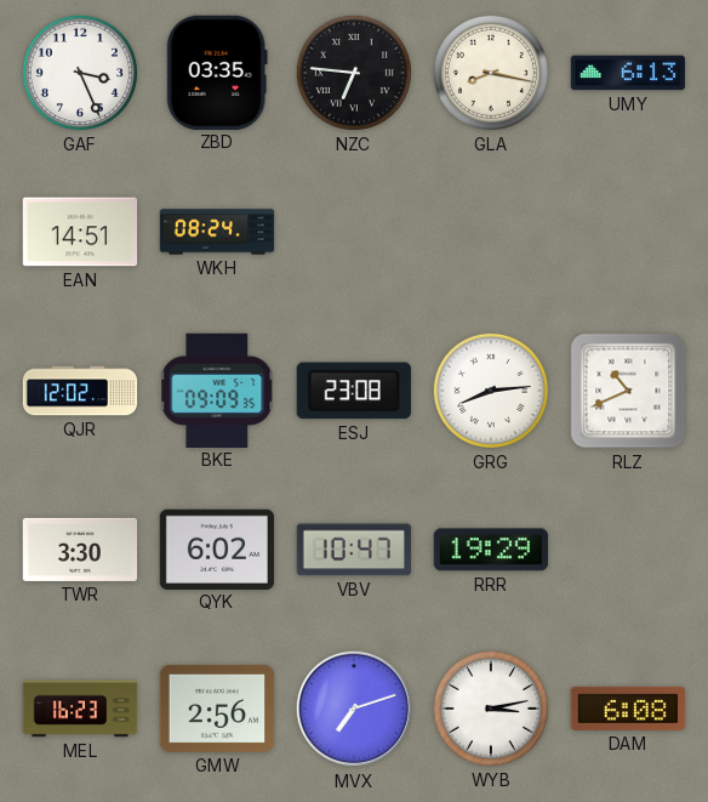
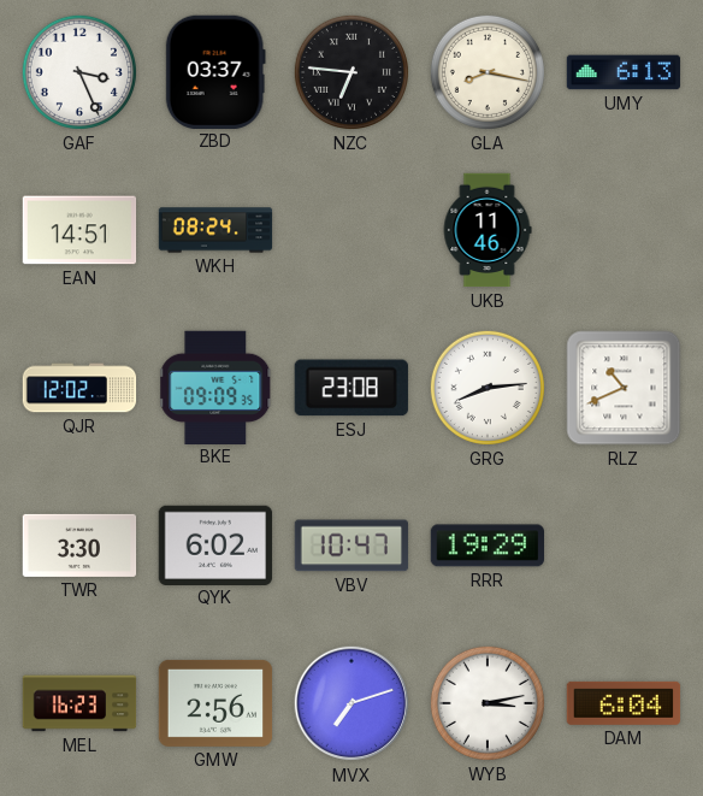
ZBD: 03:35 -> 03:37
UKB: none -> 11:46
DAM: 6:08 -> 6:04
